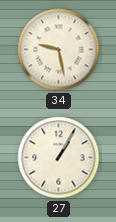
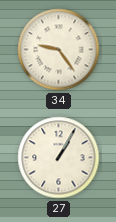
34: 9:28 -> 9:24
